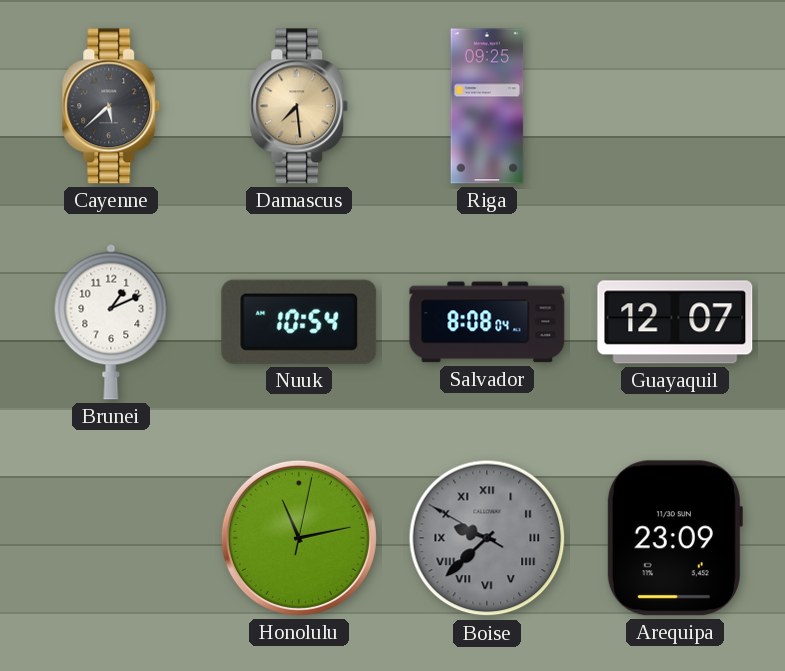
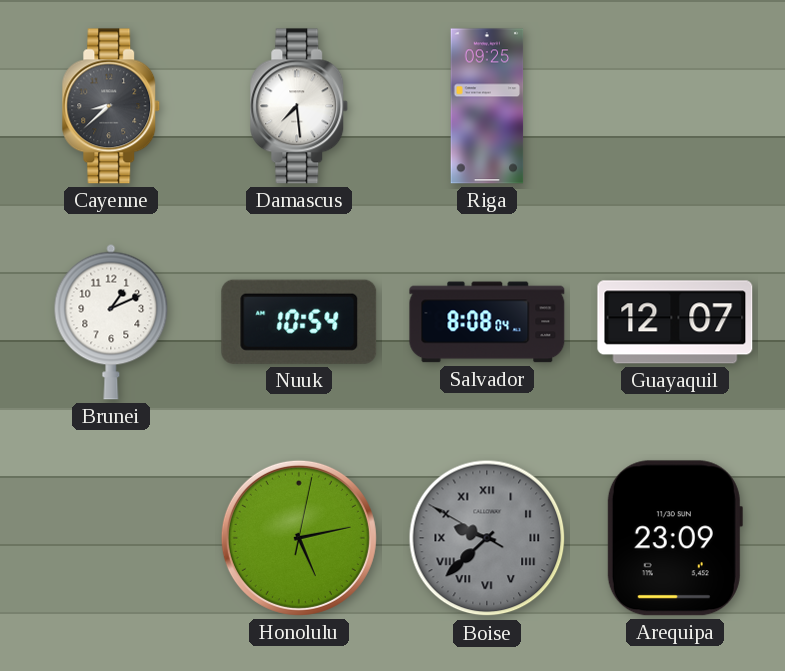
Cayenne: 5:38 -> 8:38
Damascus dial: champagne -> white
Honolulu: 11:13 -> 5:13
